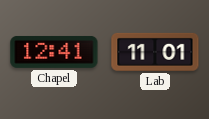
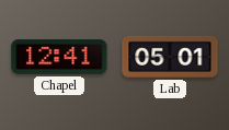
Lab: 11:01 -> 05:01
